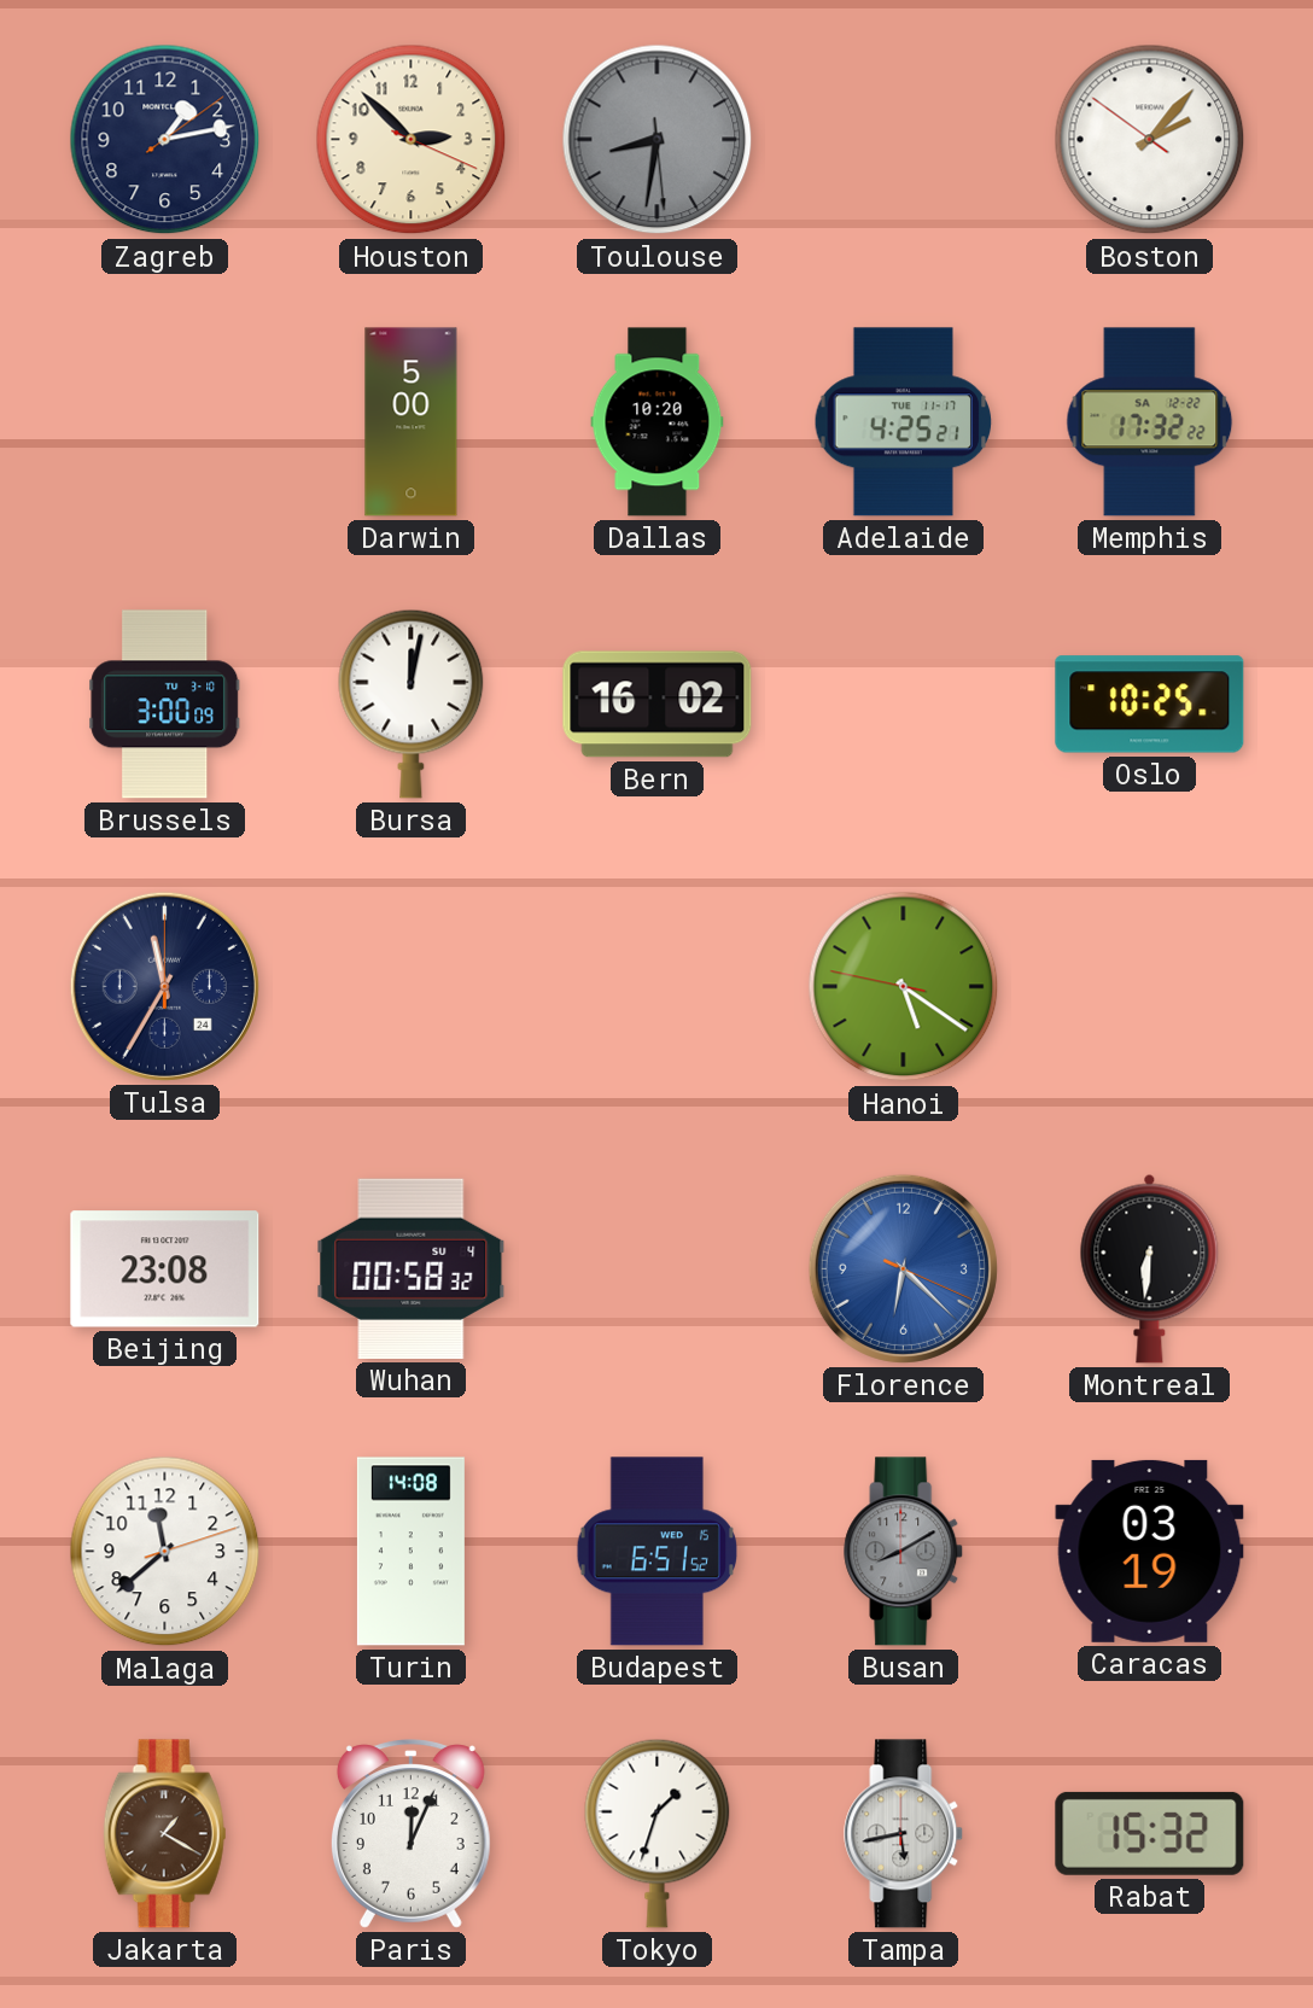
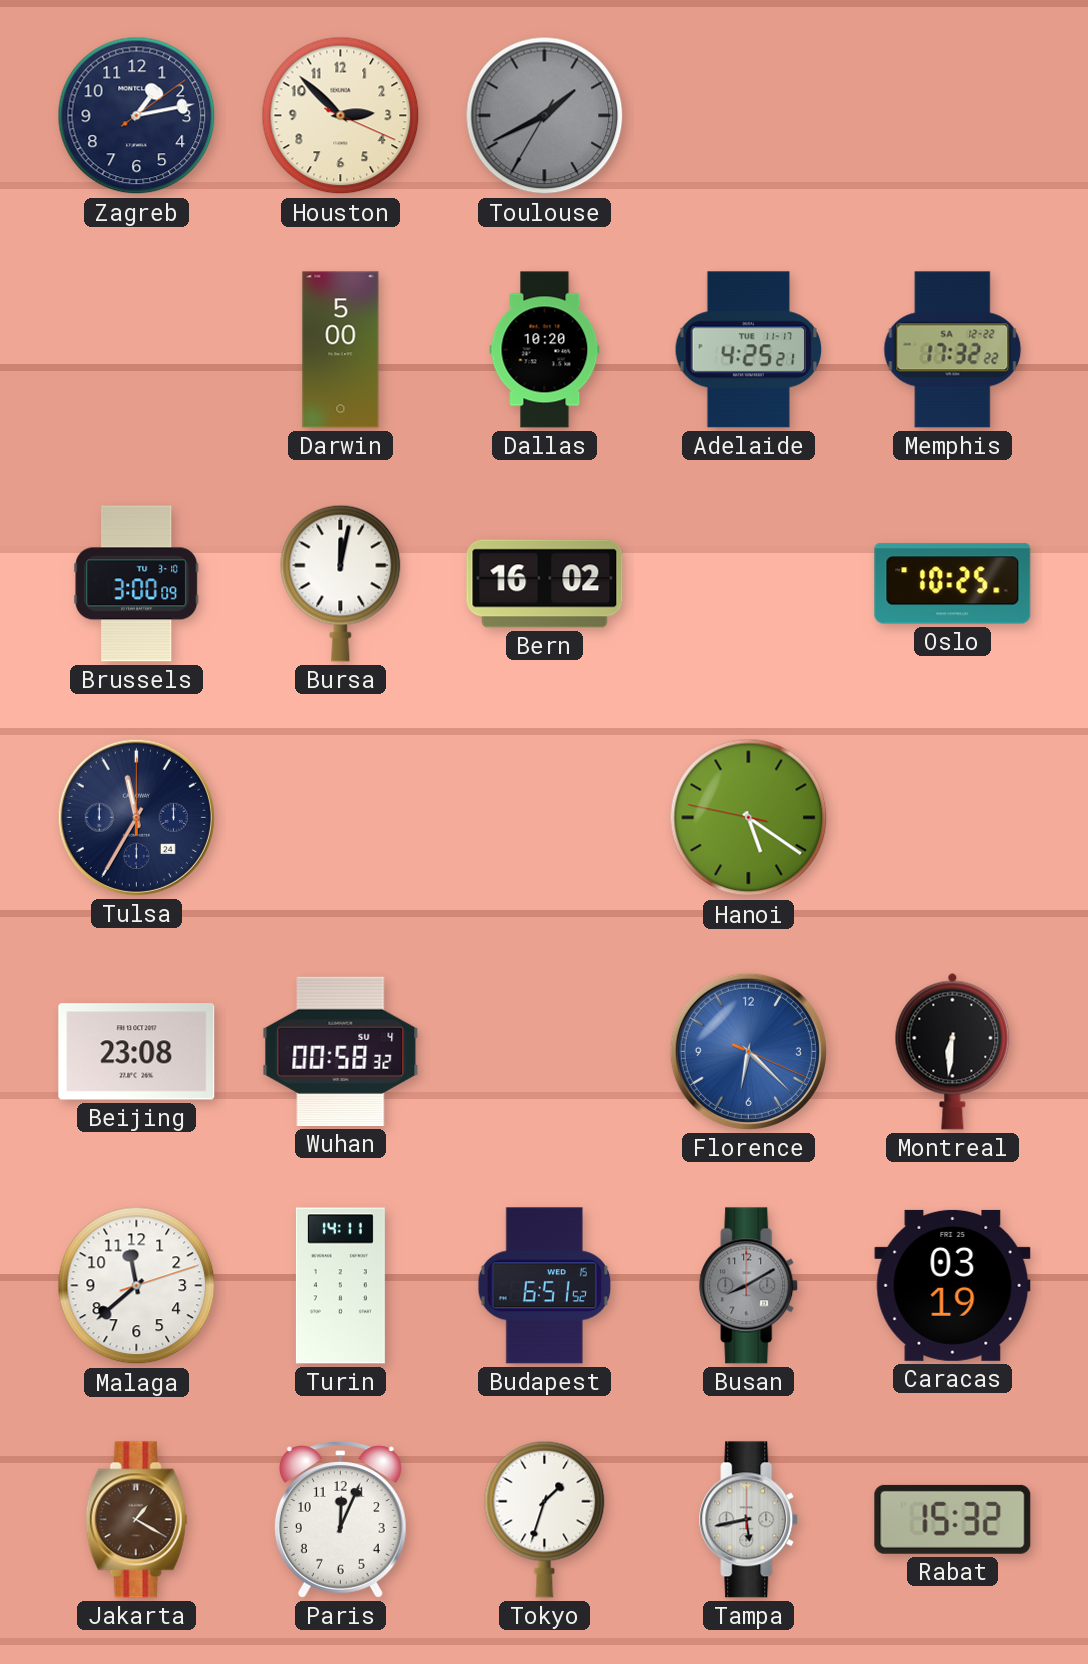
Toulouse: 8:31 -> 1:40
Boston: 2:06 -> none
Turin: 14:08 -> 14:11
